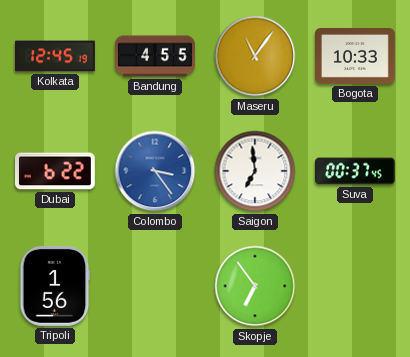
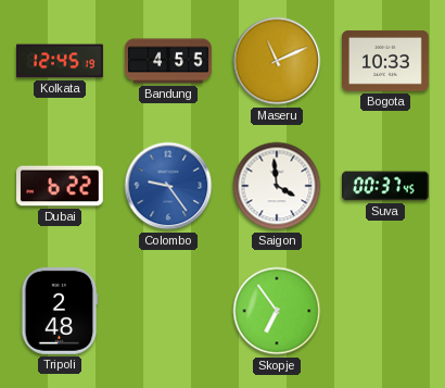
Maseru: 11:06 -> 11:11
Colombo: 3:24 -> 9:24
Saigon: 6:59 -> 3:59
Tripoli: 1:56 -> 2:48
